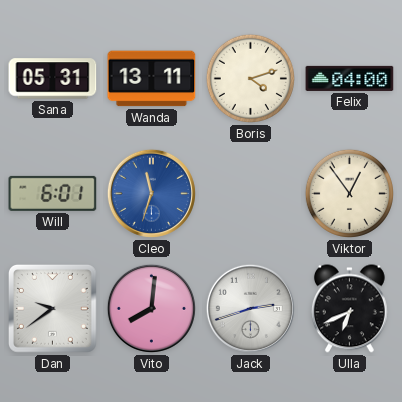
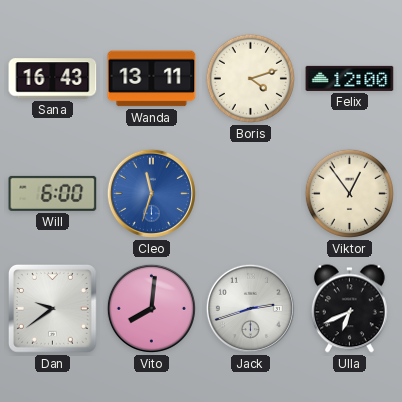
Sana: 05:31 -> 16:43
Felix: 04:00 -> 12:00
Will: 6:01 -> 6:00
